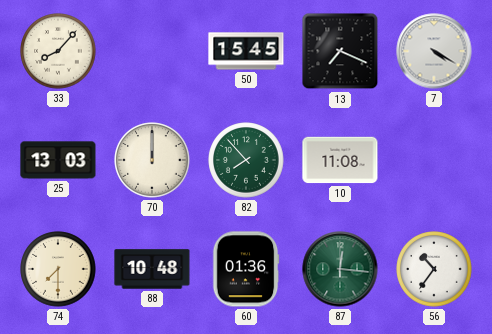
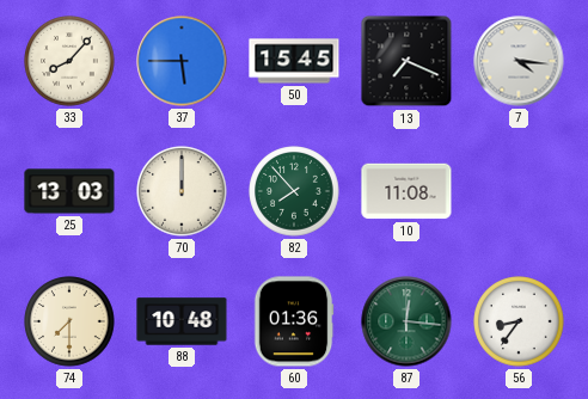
37: none -> 5:45
7: 4:20 -> 4:16
56: 10:36 -> 8:36
